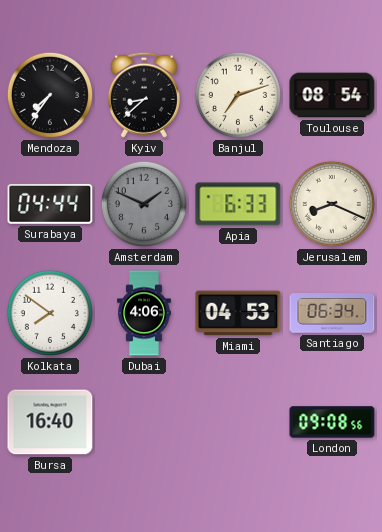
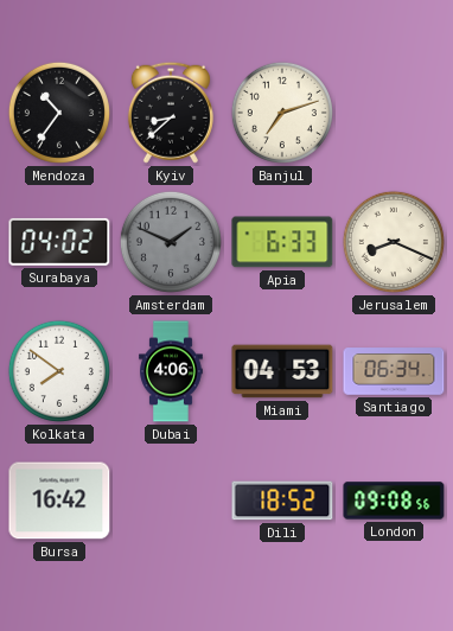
Mendoza: 7:36 -> 10:36
Toulouse: 08:54 -> none
Surabaya: 04:44 -> 04:02
Bursa: 16:40 -> 16:42
Dili: none -> 18:52
